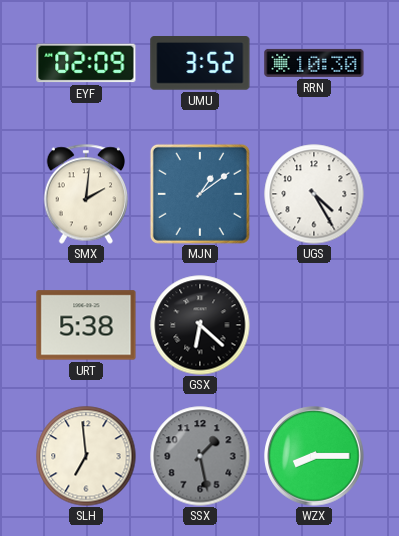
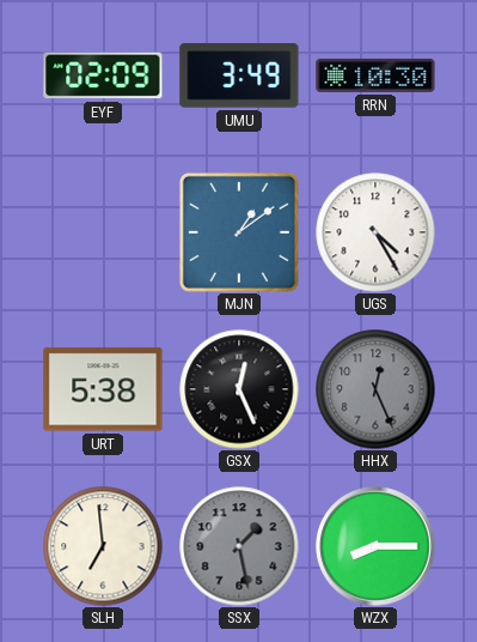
UMU: 3:52 -> 3:49
SMX: 2:01 -> none
GSX: 6:22 -> 12:26
HHX: none -> 12:26
